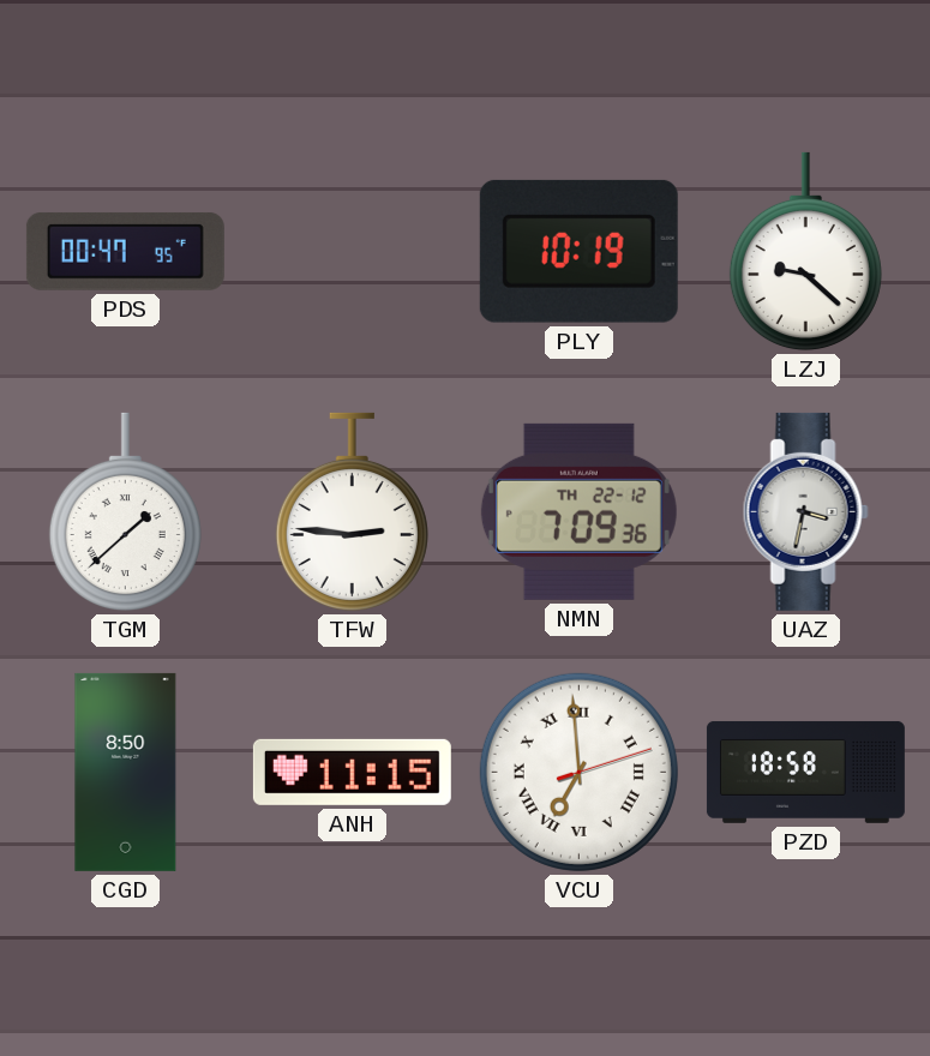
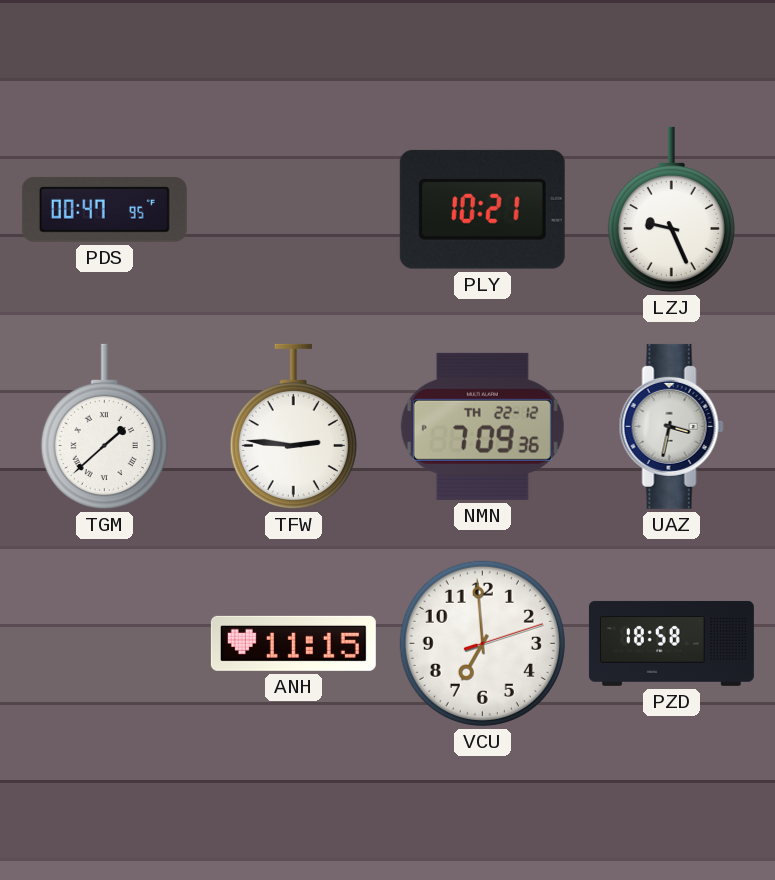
PLY: 10:19 -> 10:21
LZJ: 9:22 -> 9:26
CGD: 8:50 -> none
VCU numerals: Roman -> Arabic
